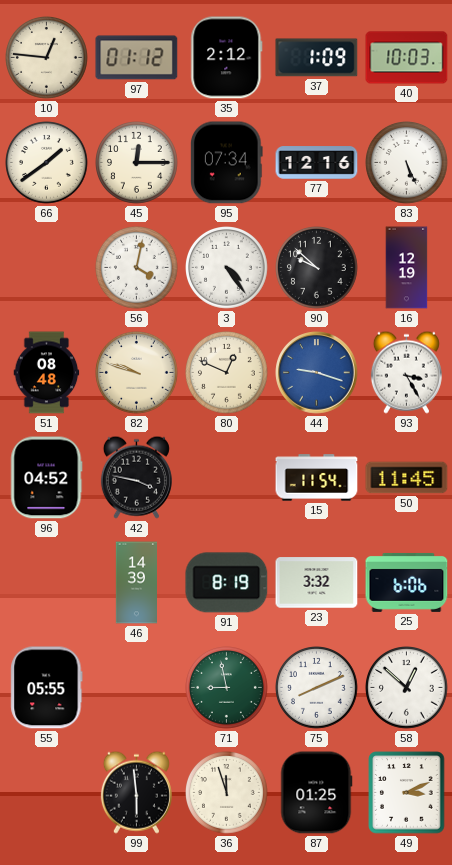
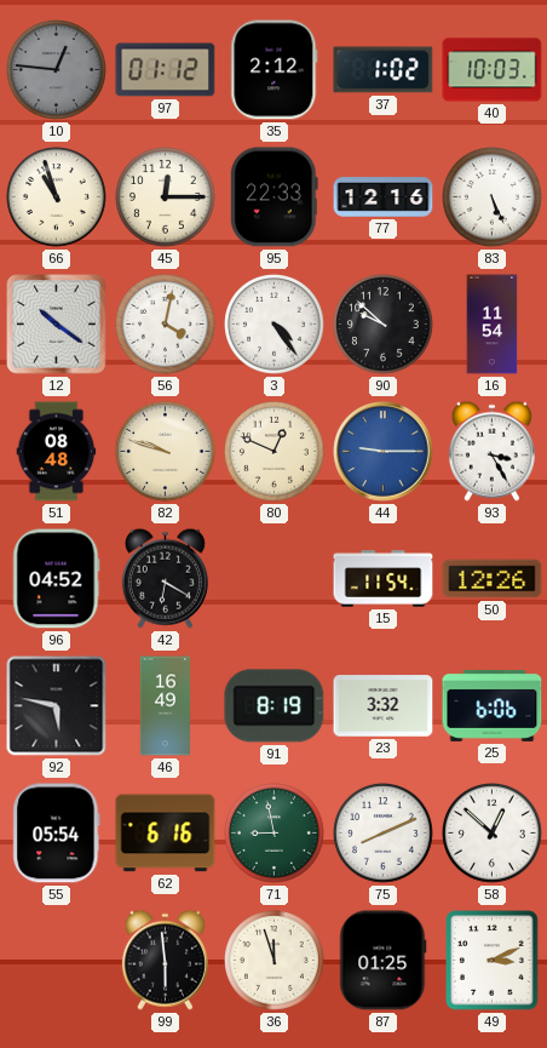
10 dial: cream -> grey
37: 1:09 -> 1:02
66: 1:39 -> 10:57
95: 07:34 -> 22:33
12: none -> 10:21
16: 12:19 -> 11:54
44: 9:18 -> 9:15
42: 3:47 -> 6:20
50: 11:45 -> 12:26
92: none -> 5:47
46: 14:39 -> 16:49
55: 05:55 -> 05:54
62: none -> 6:16
